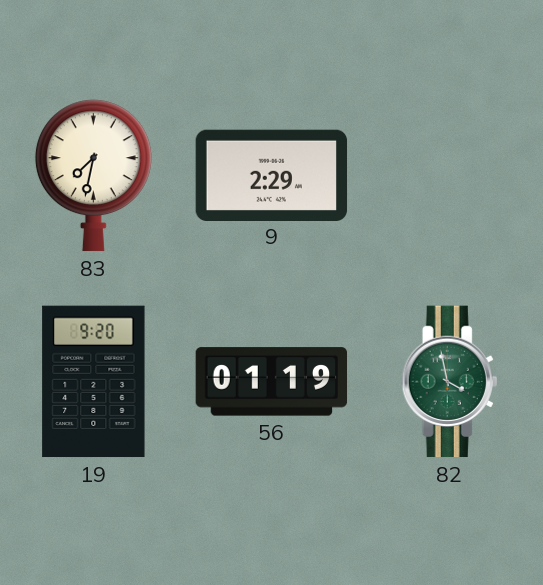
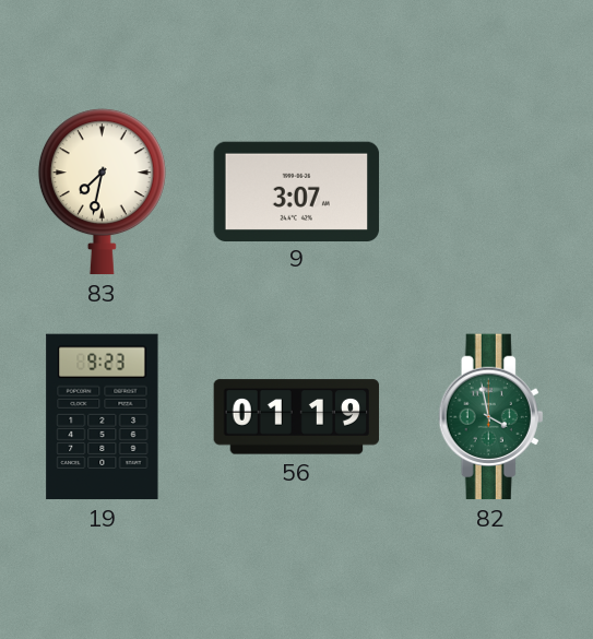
9: 2:29 -> 3:07
19: 9:20 -> 9:23
